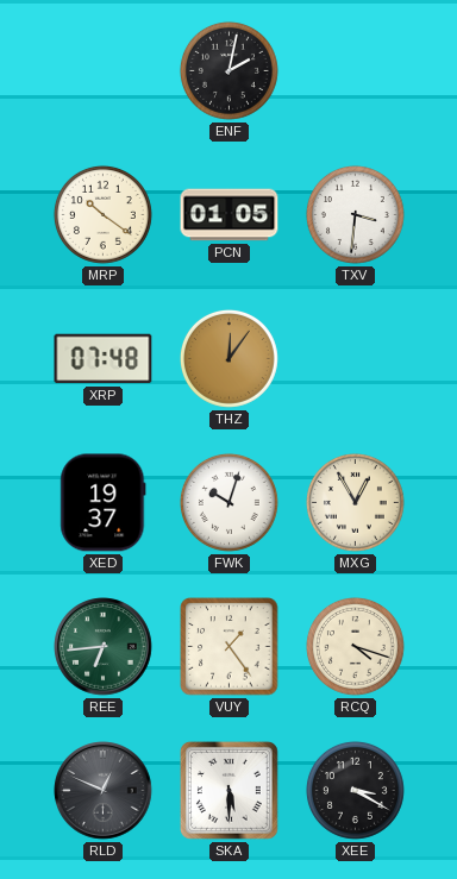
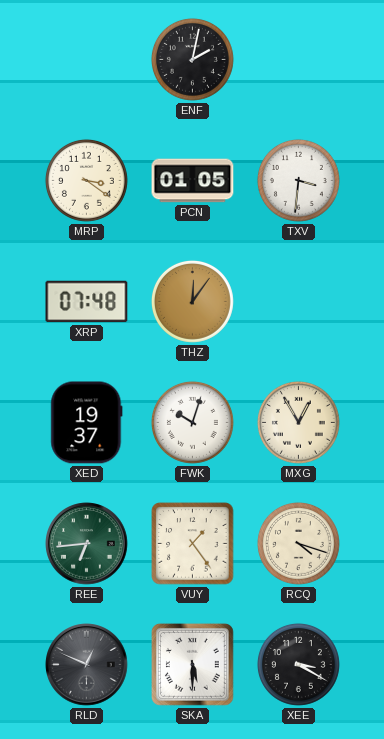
MRP: 10:21 -> 3:21
